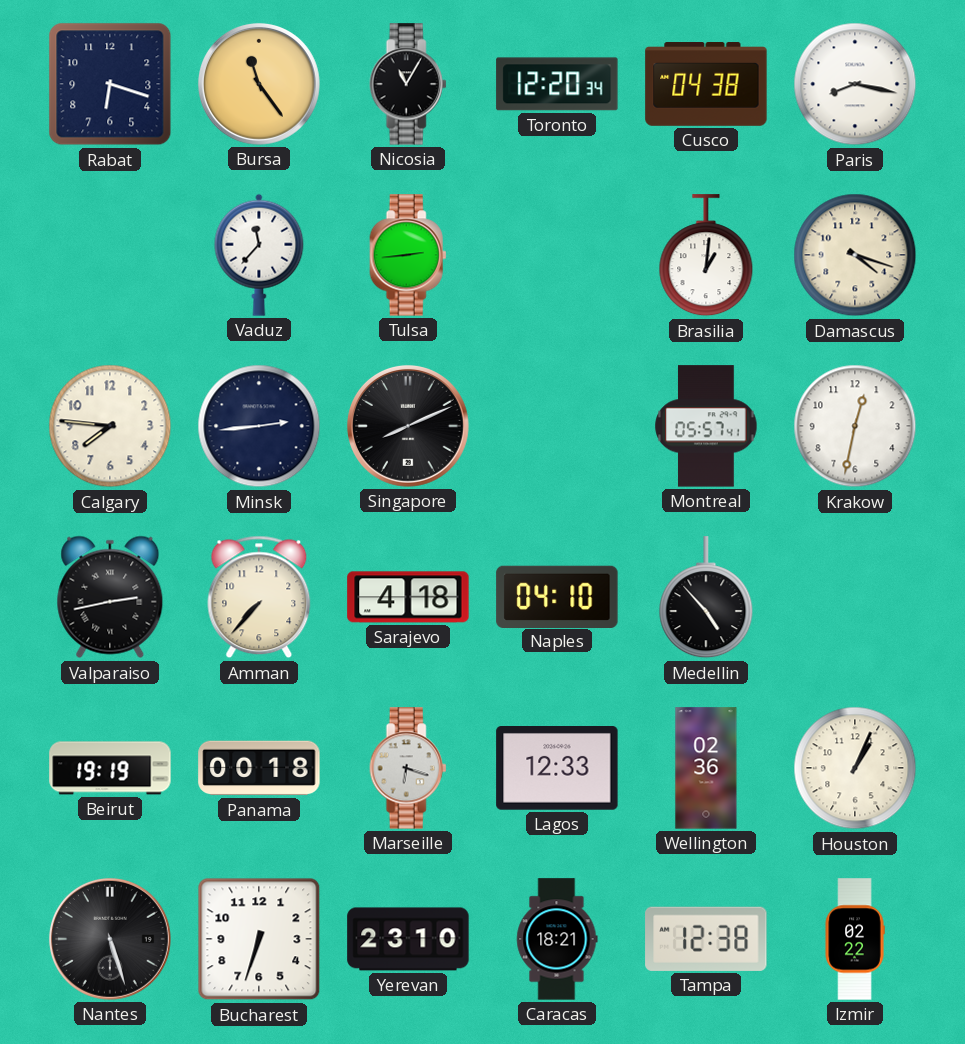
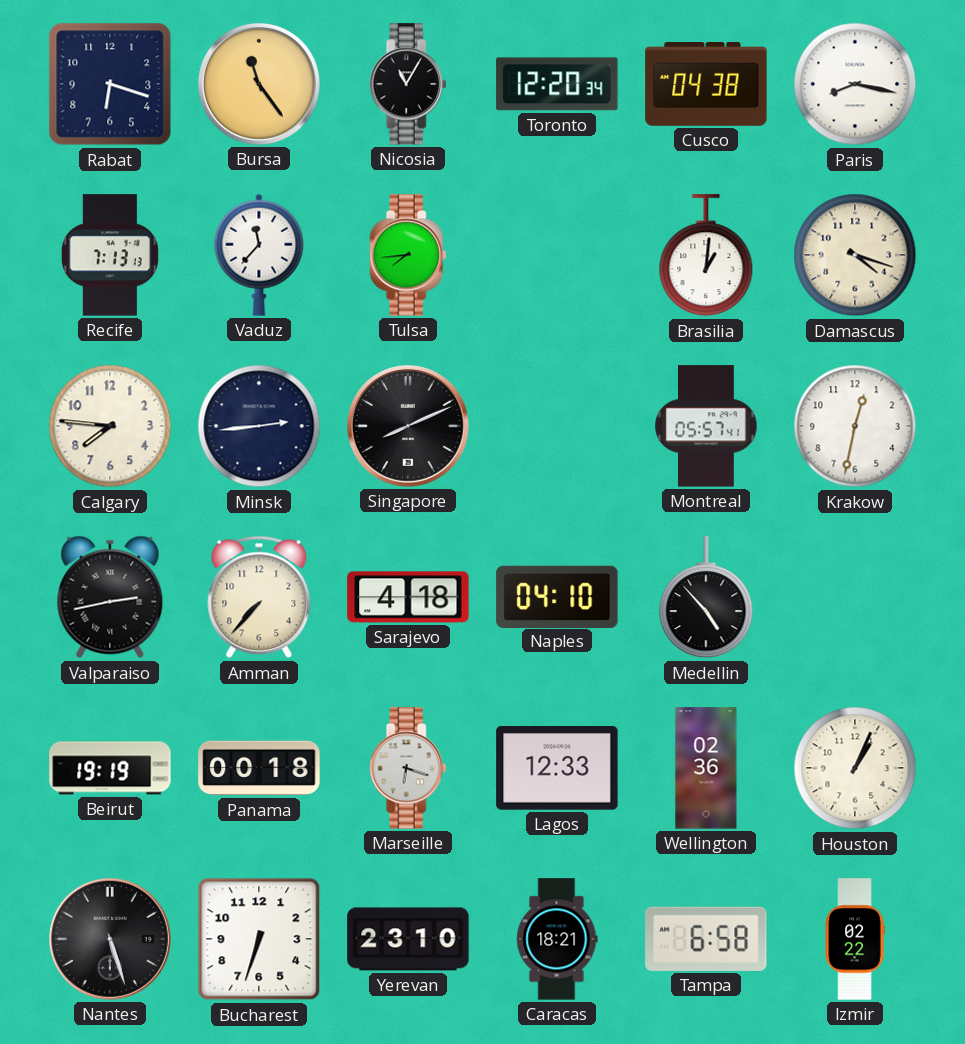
Recife: none -> 7:13
Tulsa: 2:44 -> 7:44
Tampa: 12:38 -> 6:58
